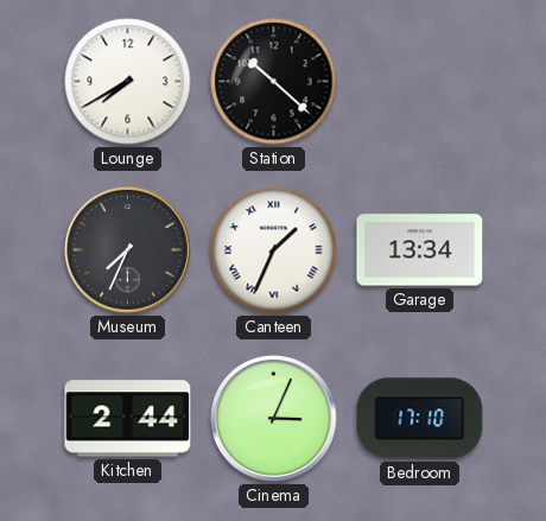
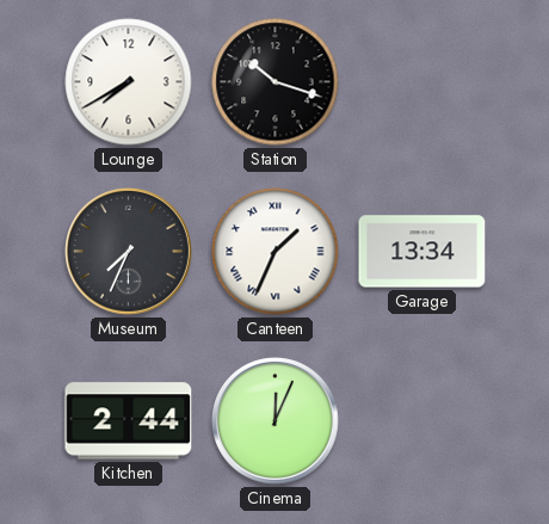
Station: 10:22 -> 10:18
Cinema: 3:04 -> 12:04
Bedroom: 17:10 -> none
